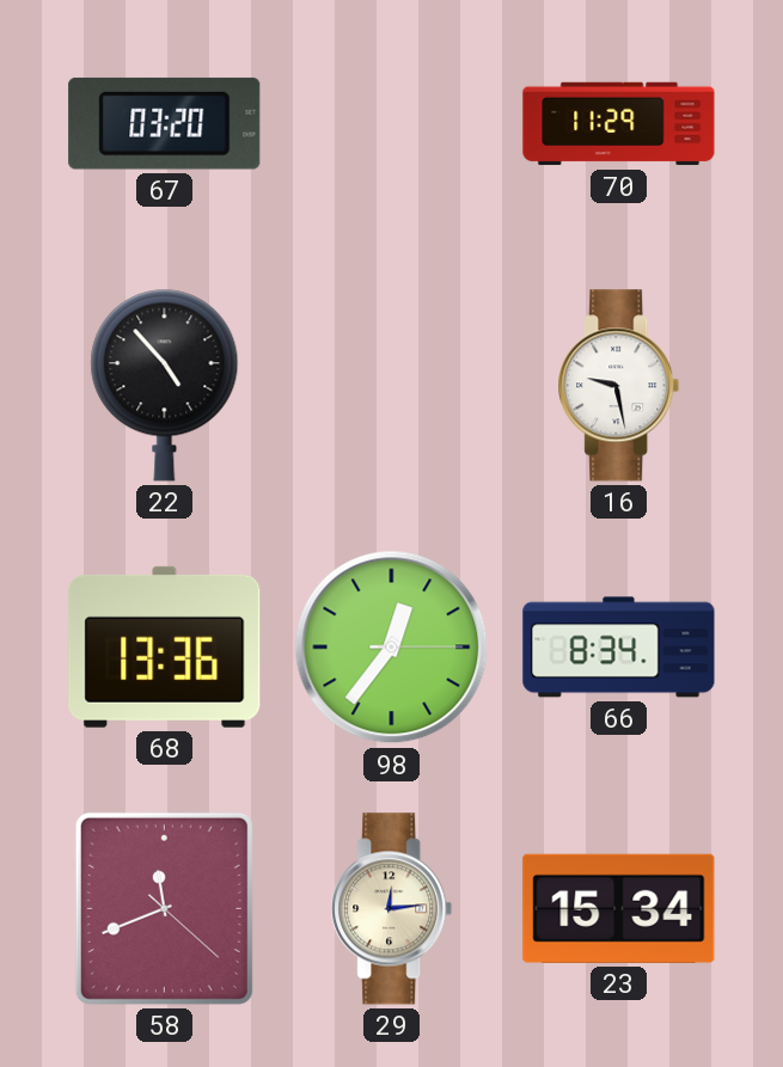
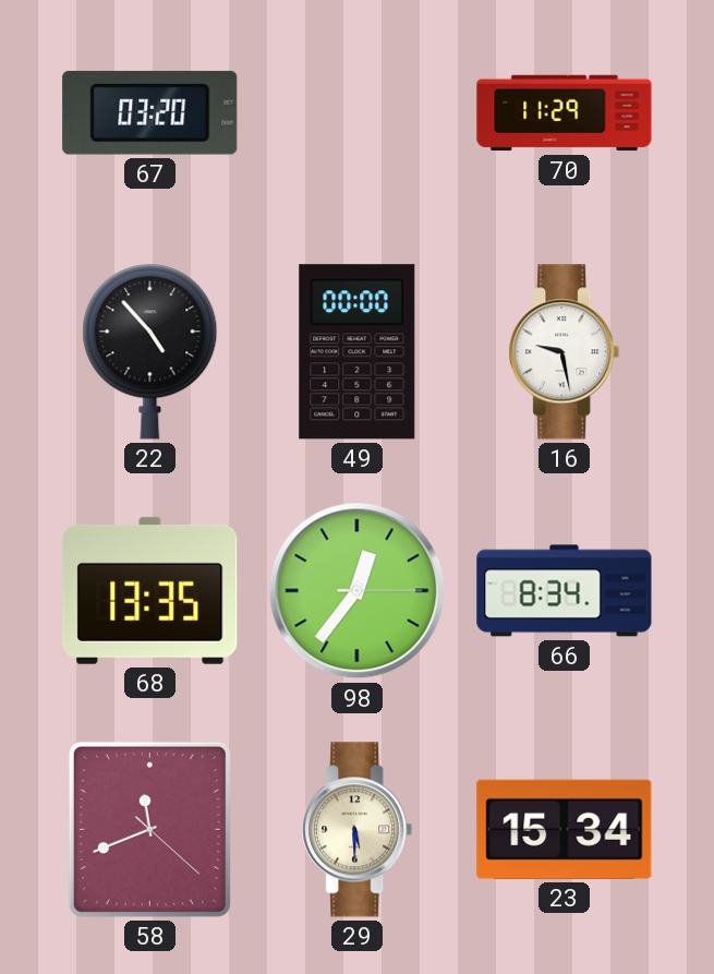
49: none -> 00:00
68: 13:36 -> 13:35
29: 12:14 -> 5:30
